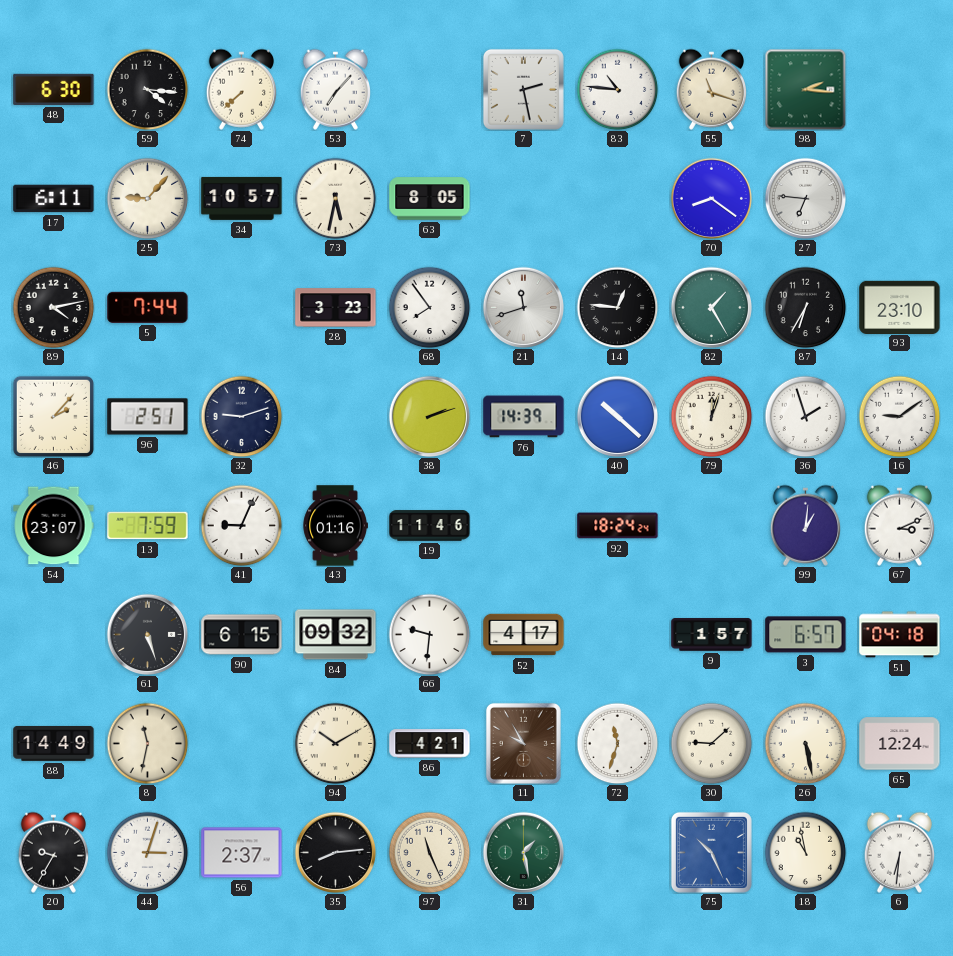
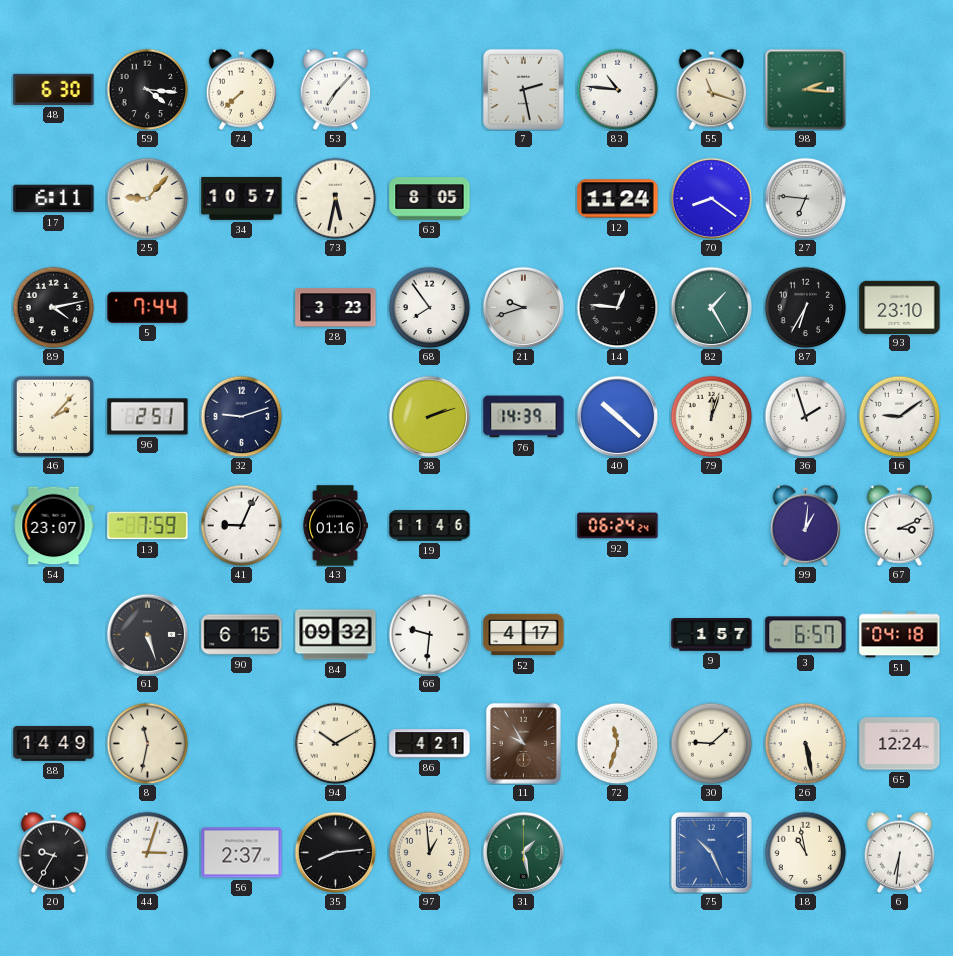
12: none -> 11:24
21: 11:42 -> 9:42
92: 18:24 -> 06:24
97: 11:26 -> 12:59
